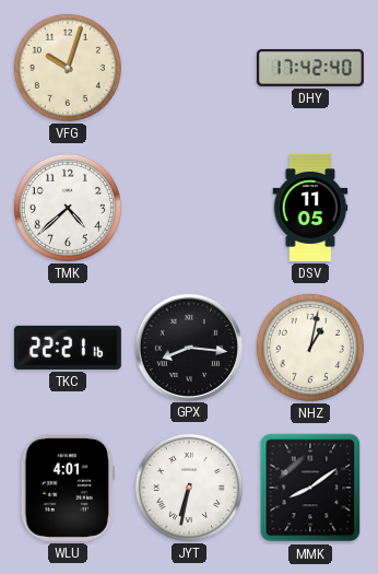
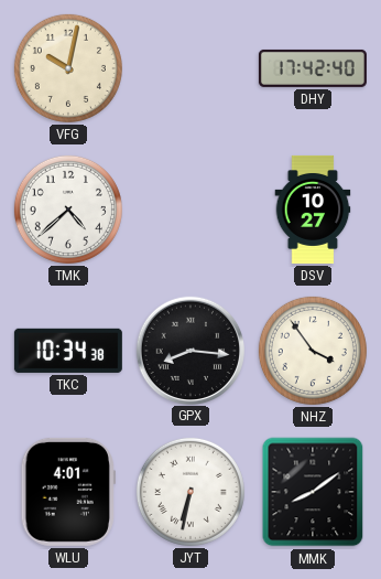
VFG: 10:03 -> 10:02
DSV: 11:05 -> 10:27
TKC: 22:21 -> 10:34
NHZ: 1:02 -> 3:54
